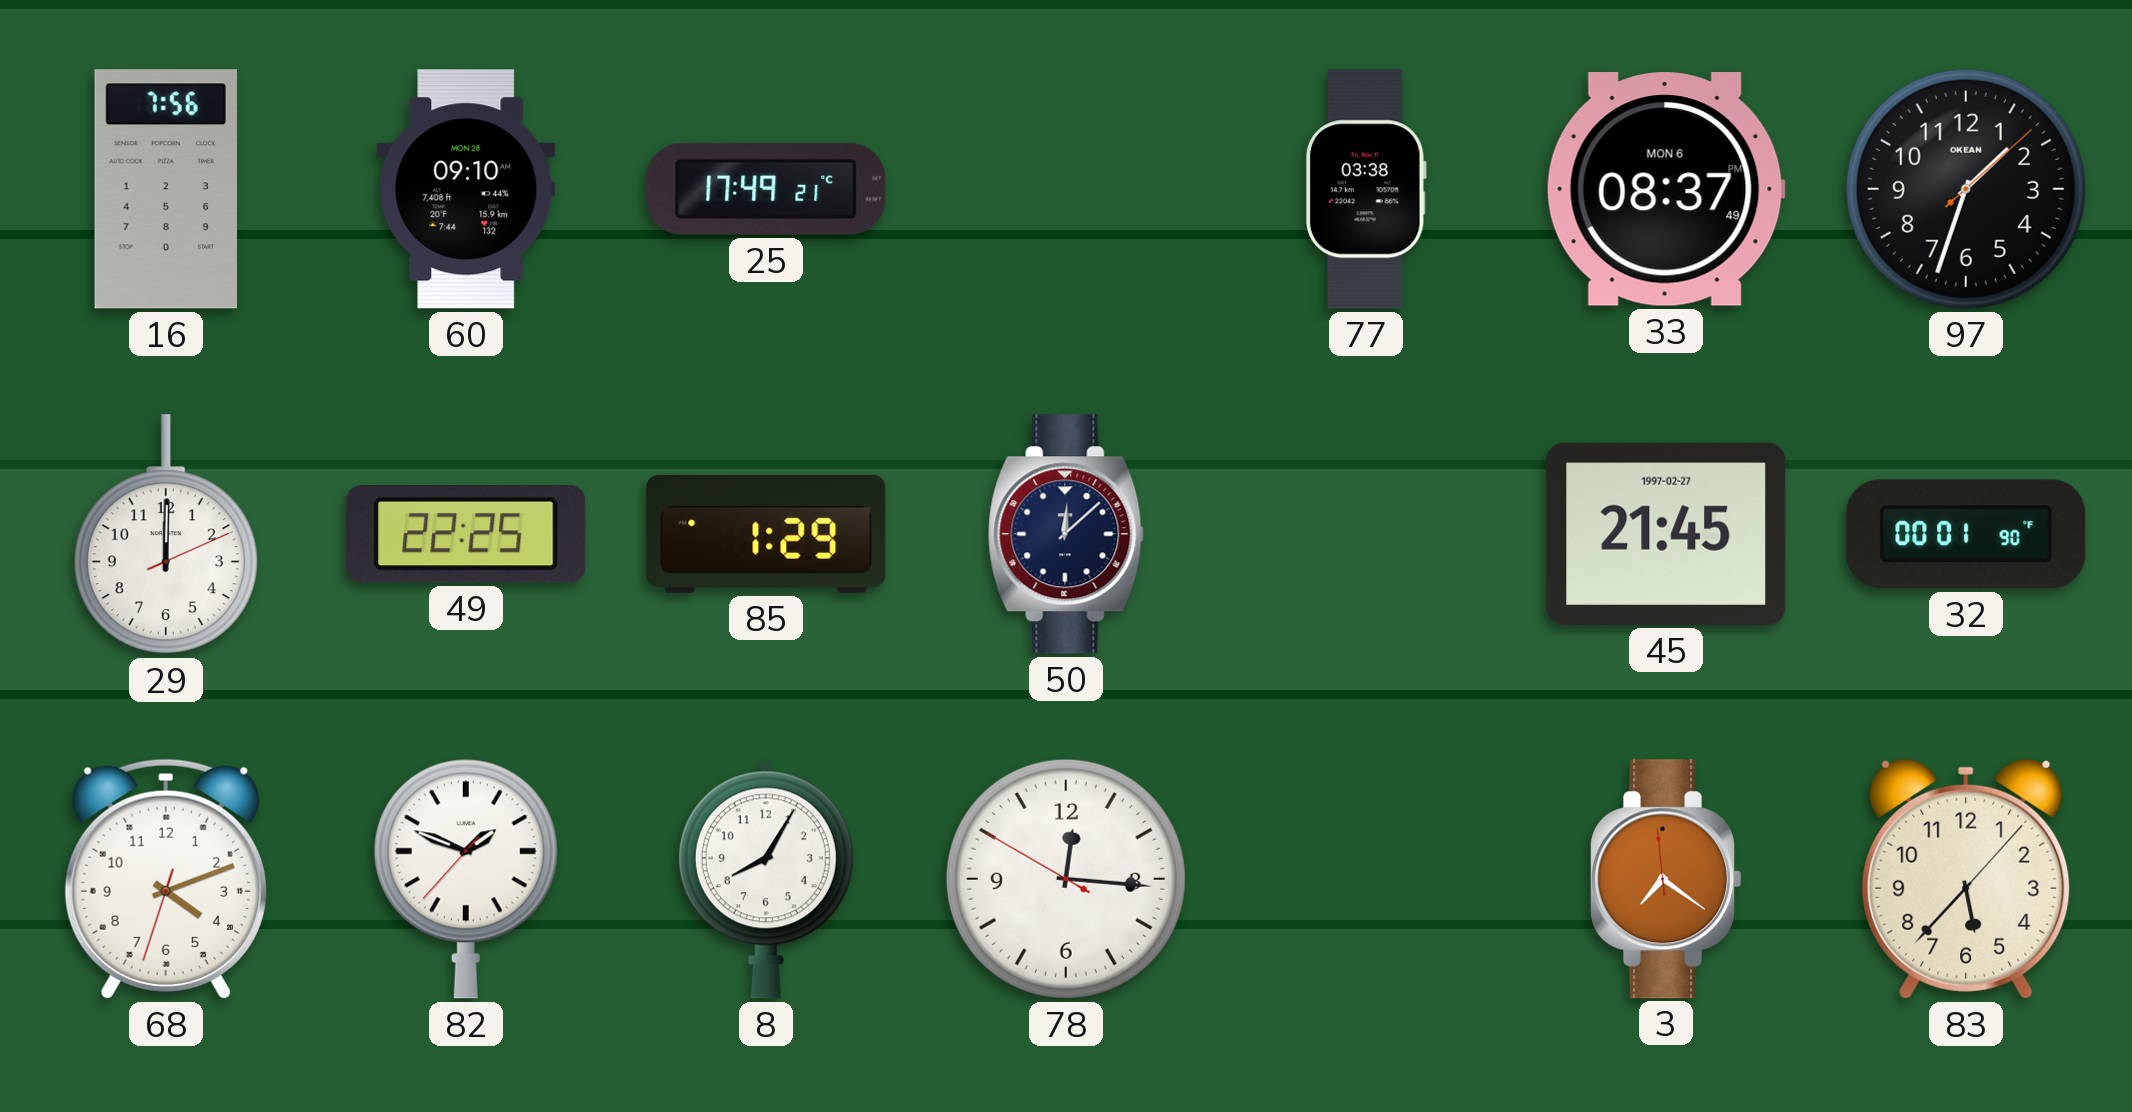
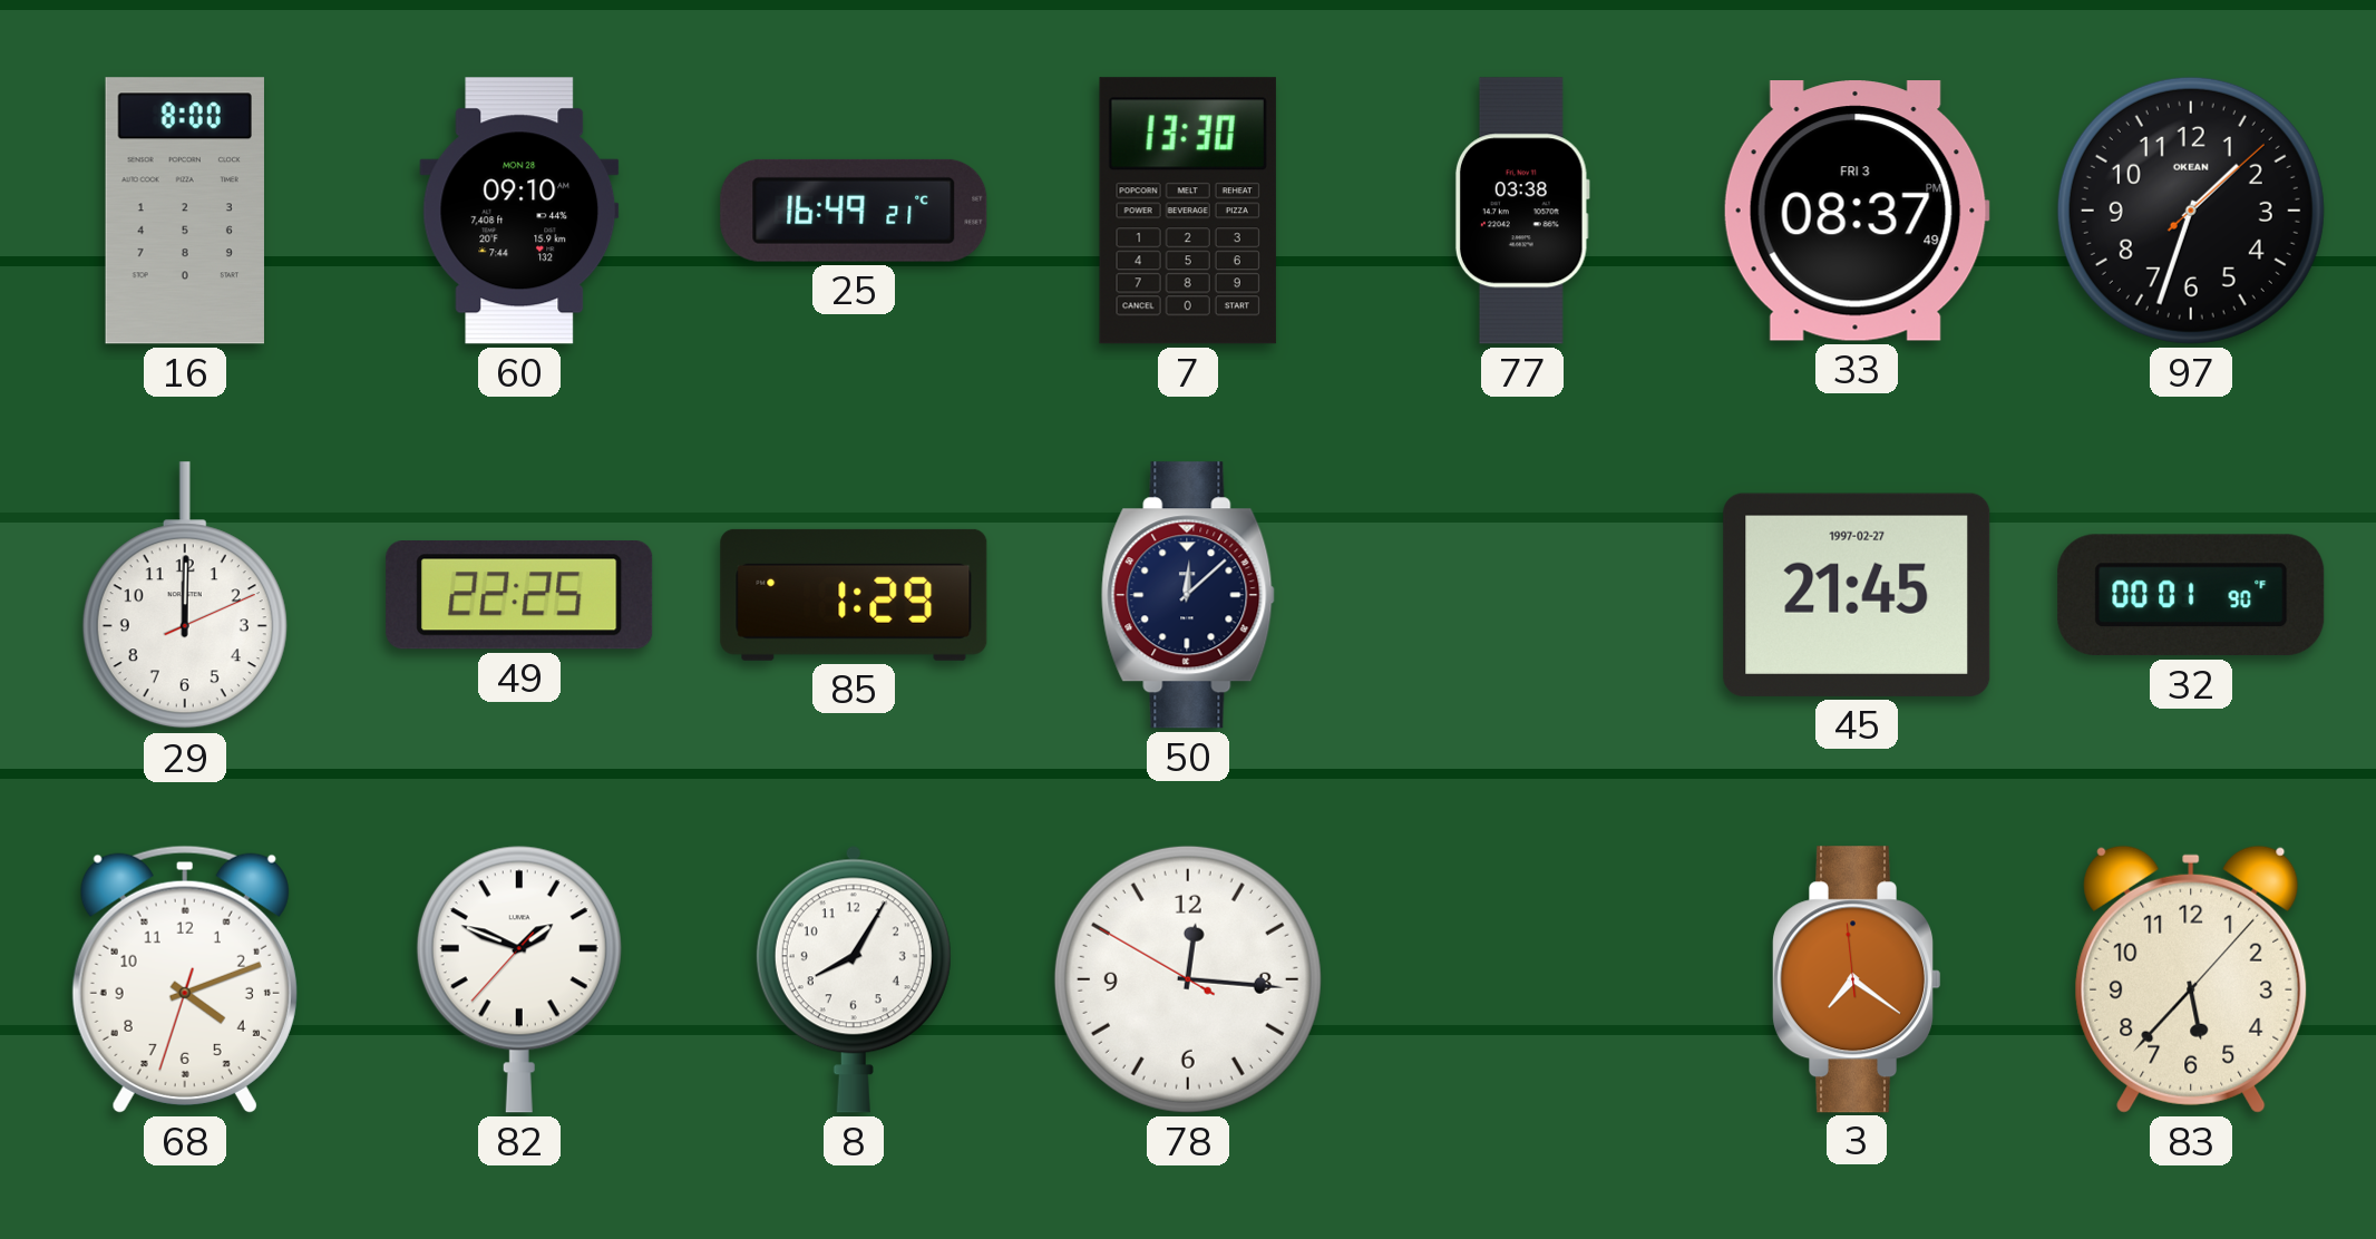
16: 7:56 -> 8:00
25: 17:49 -> 16:49
7: none -> 13:30
33 date: MON 6 -> FRI 3
